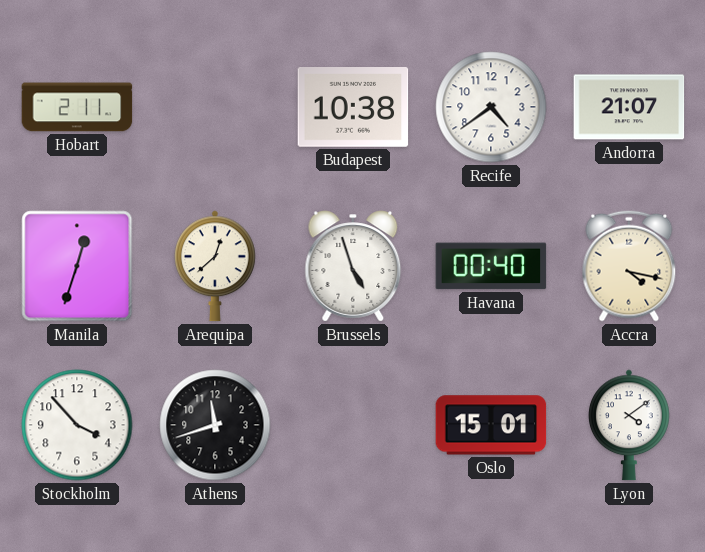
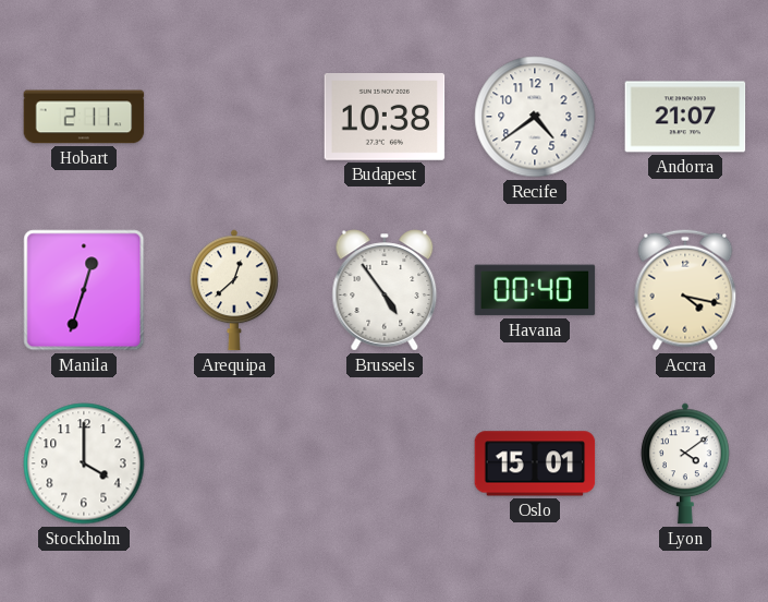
Brussels: 4:57 -> 4:54
Stockholm: 3:53 -> 4:00
Athens: 11:42 -> none
